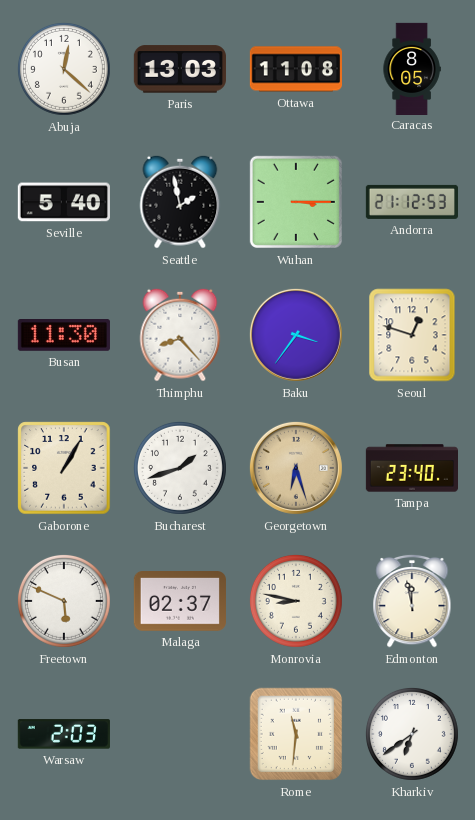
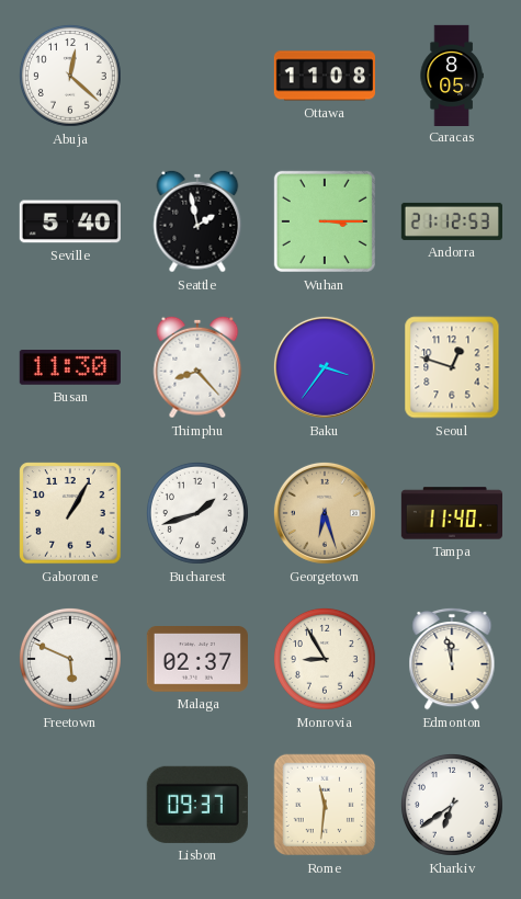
Paris: 13:03 -> none
Tampa: 23:40 -> 11:40
Monrovia: 8:47 -> 8:55
Warsaw: 2:03 -> none
Lisbon: none -> 09:37
